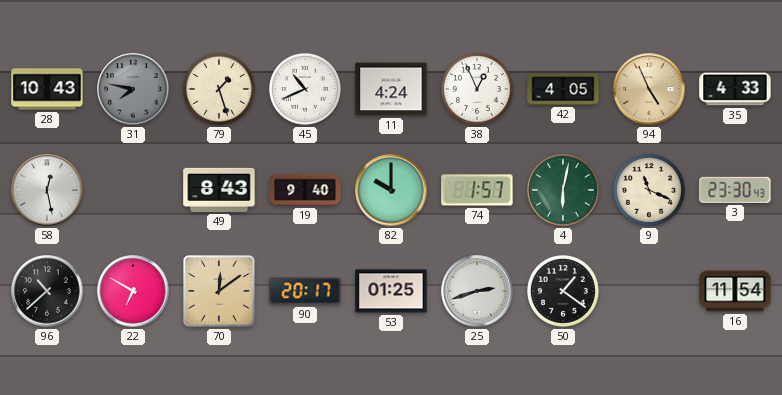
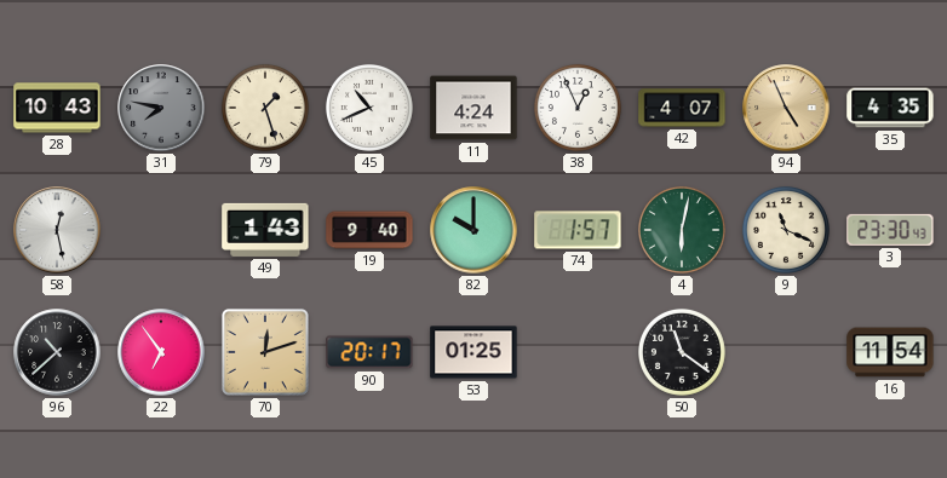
42: 4:05 -> 4:07
35: 4:33 -> 4:35
49: 8:43 -> 1:43
22: 6:50 -> 6:54
70: 12:09 -> 12:12
25: 2:42 -> none
50: 1:21 -> 11:21
